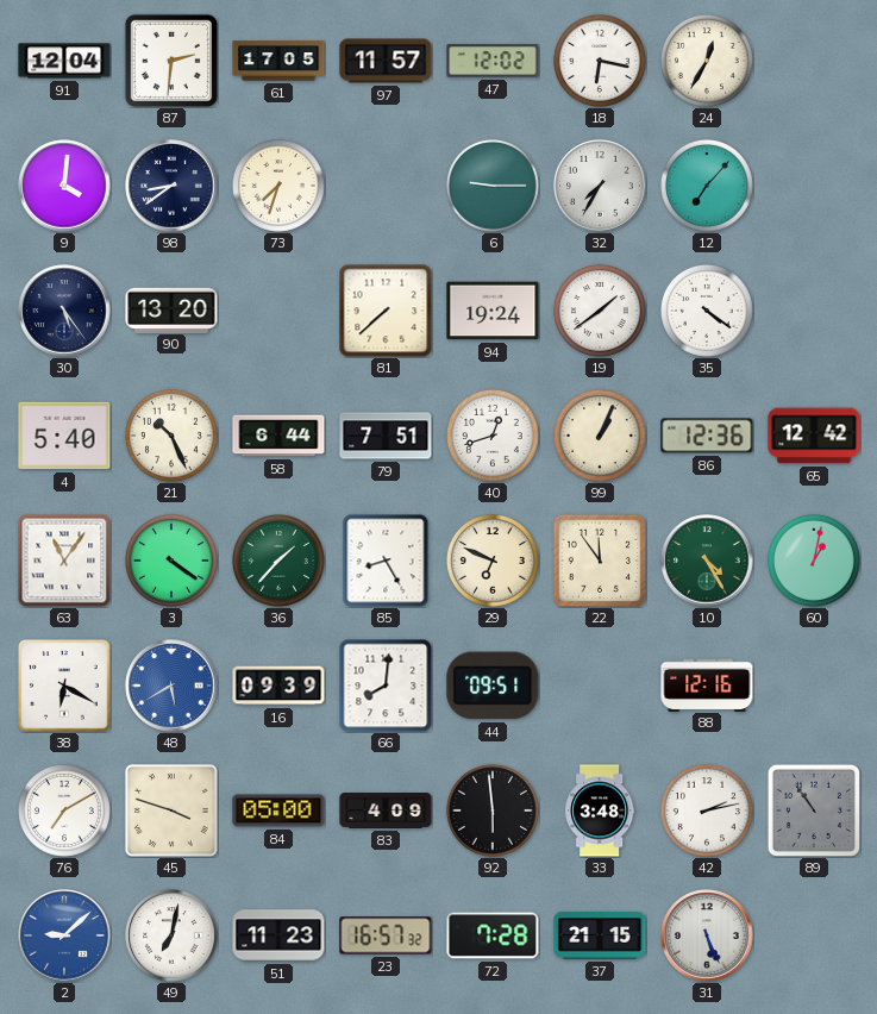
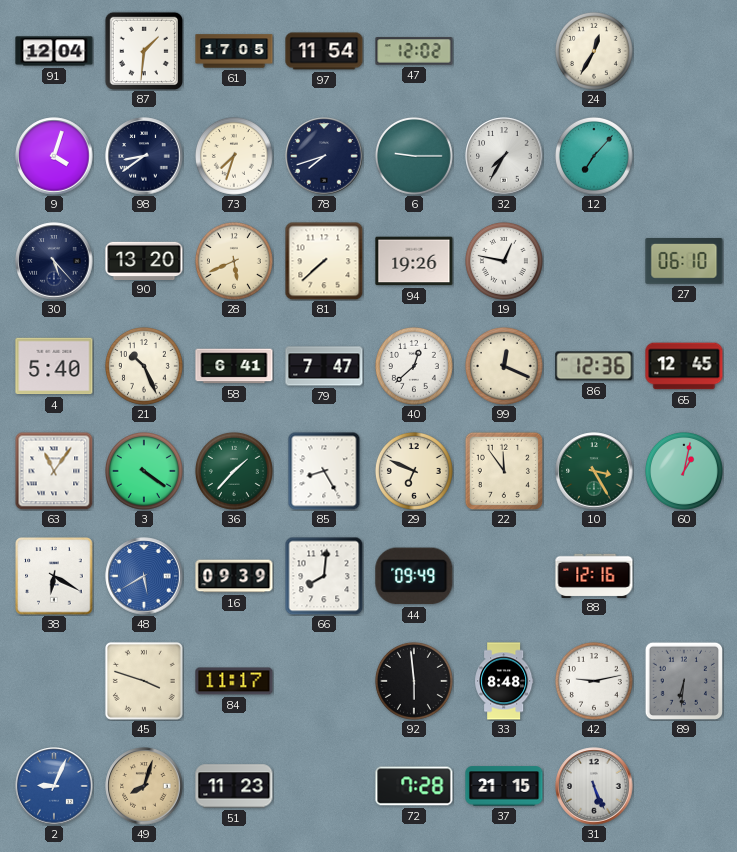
87: 2:31 -> 1:31
97: 11:57 -> 11:54
18: 6:17 -> none
9: 4:01 -> 4:03
78: none -> 7:42
30: 5:24 -> 5:23
28: none -> 5:41
94: 19:24 -> 19:26
19: 1:39 -> 12:47
35: 4:21 -> none
27: none -> 06:10
58: 6:44 -> 6:41
79: 7:51 -> 7:47
40: 12:42 -> 12:38
99: 1:04 -> 12:19
65: 12:42 -> 12:45
10: 4:25 -> 3:25
44: 09:51 -> 09:49
76: 7:10 -> none
84: 05:00 -> 11:17
83: 4:09 -> none
33: 3:48 -> 8:48
42: 2:13 -> 9:13
89: 10:54 -> 6:31
2: 9:08 -> 9:04
49: 7:02 -> 8:03
49 dial: white -> champagne
23: 16:57 -> none
